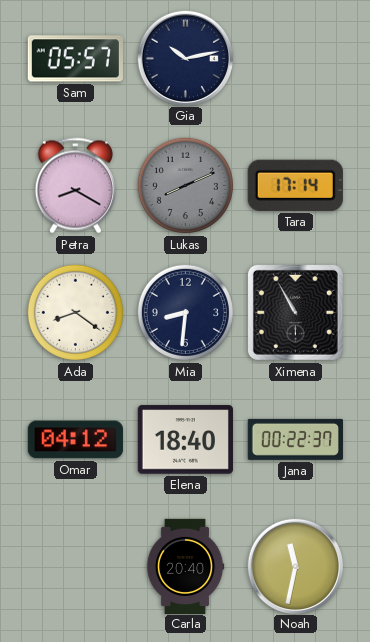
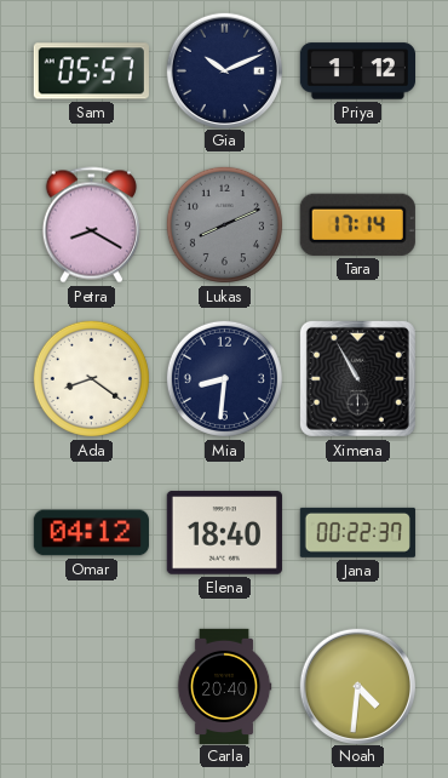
Gia: 10:13 -> 10:11
Priya: none -> 1:12
Noah: 11:32 -> 4:31
